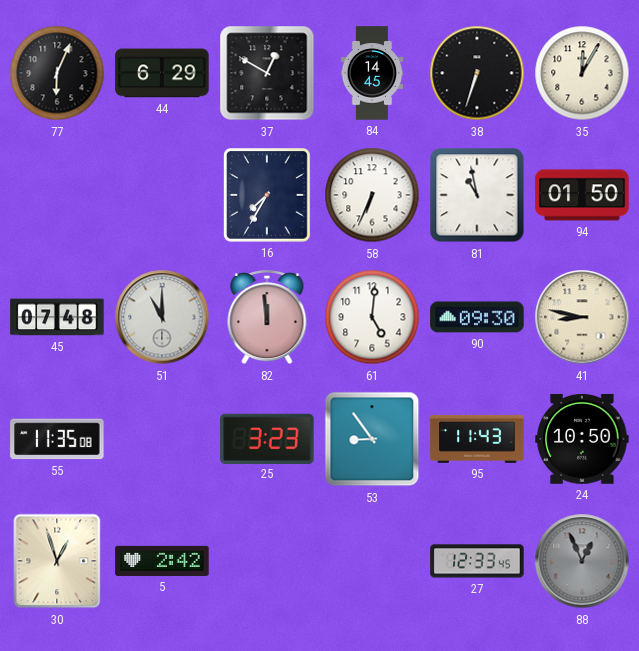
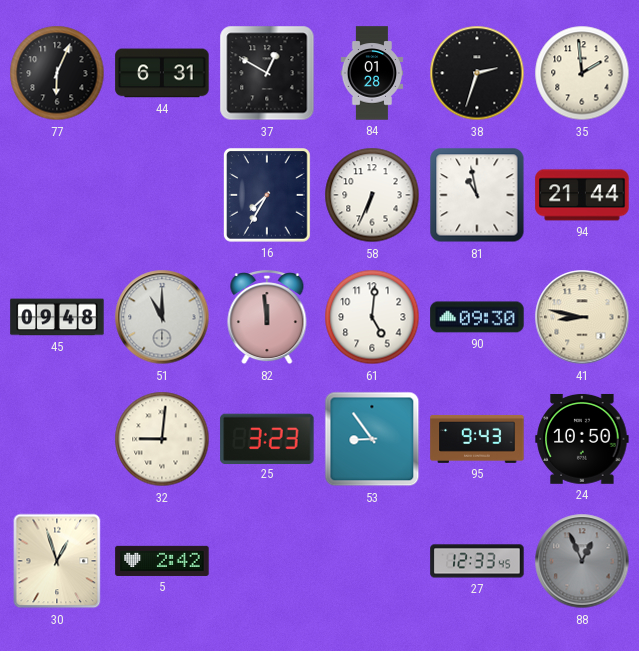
44: 6:29 -> 6:31
84: 14:45 -> 01:28
38: 6:33 -> 2:33
35: 12:05 -> 1:59
94: 01:50 -> 21:44
45: 07:48 -> 09:48
55: 11:35 -> none
32: none -> 9:01
95: 11:43 -> 9:43
